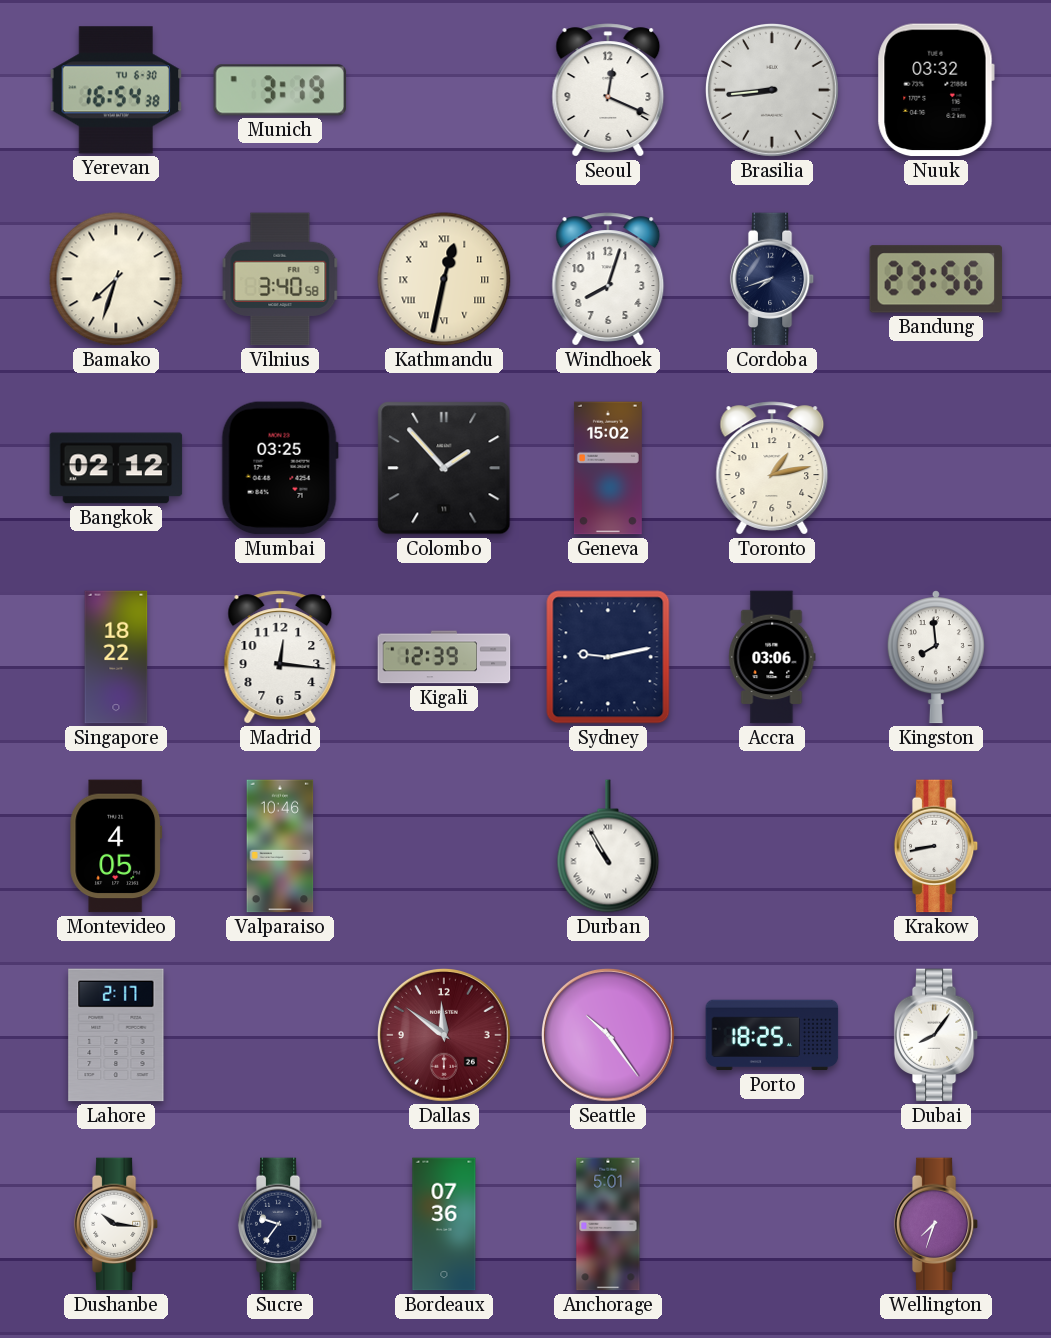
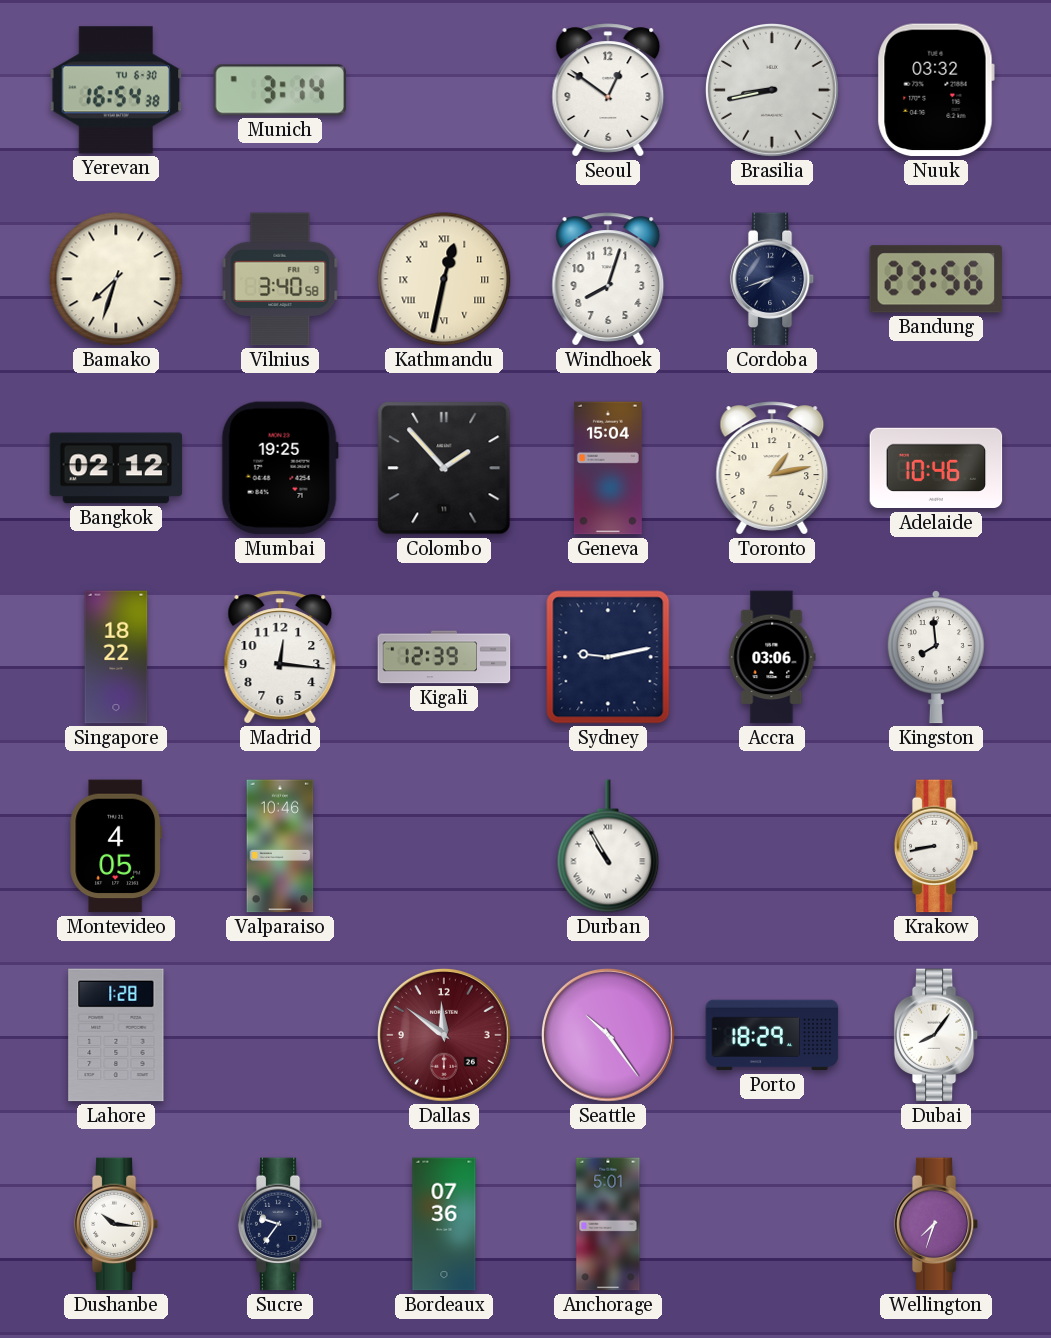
Munich: 3:19 -> 3:14
Seoul: 12:19 -> 12:51
Brasilia: 8:44 -> 8:43
Mumbai: 03:25 -> 19:25
Geneva: 15:02 -> 15:04
Adelaide: none -> 10:46
Lahore: 2:17 -> 1:28
Porto: 18:25 -> 18:29
